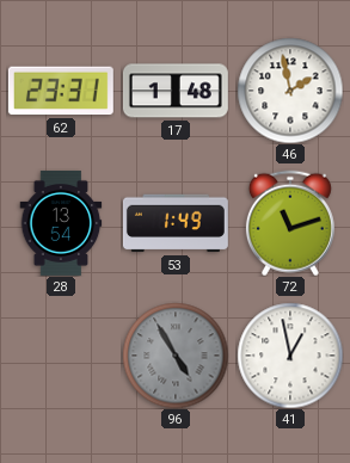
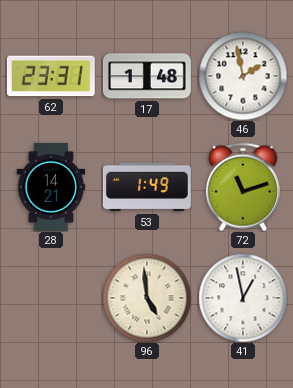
28: 13:54 -> 14:21
96: 4:55 -> 4:59
96 dial: grey -> cream
